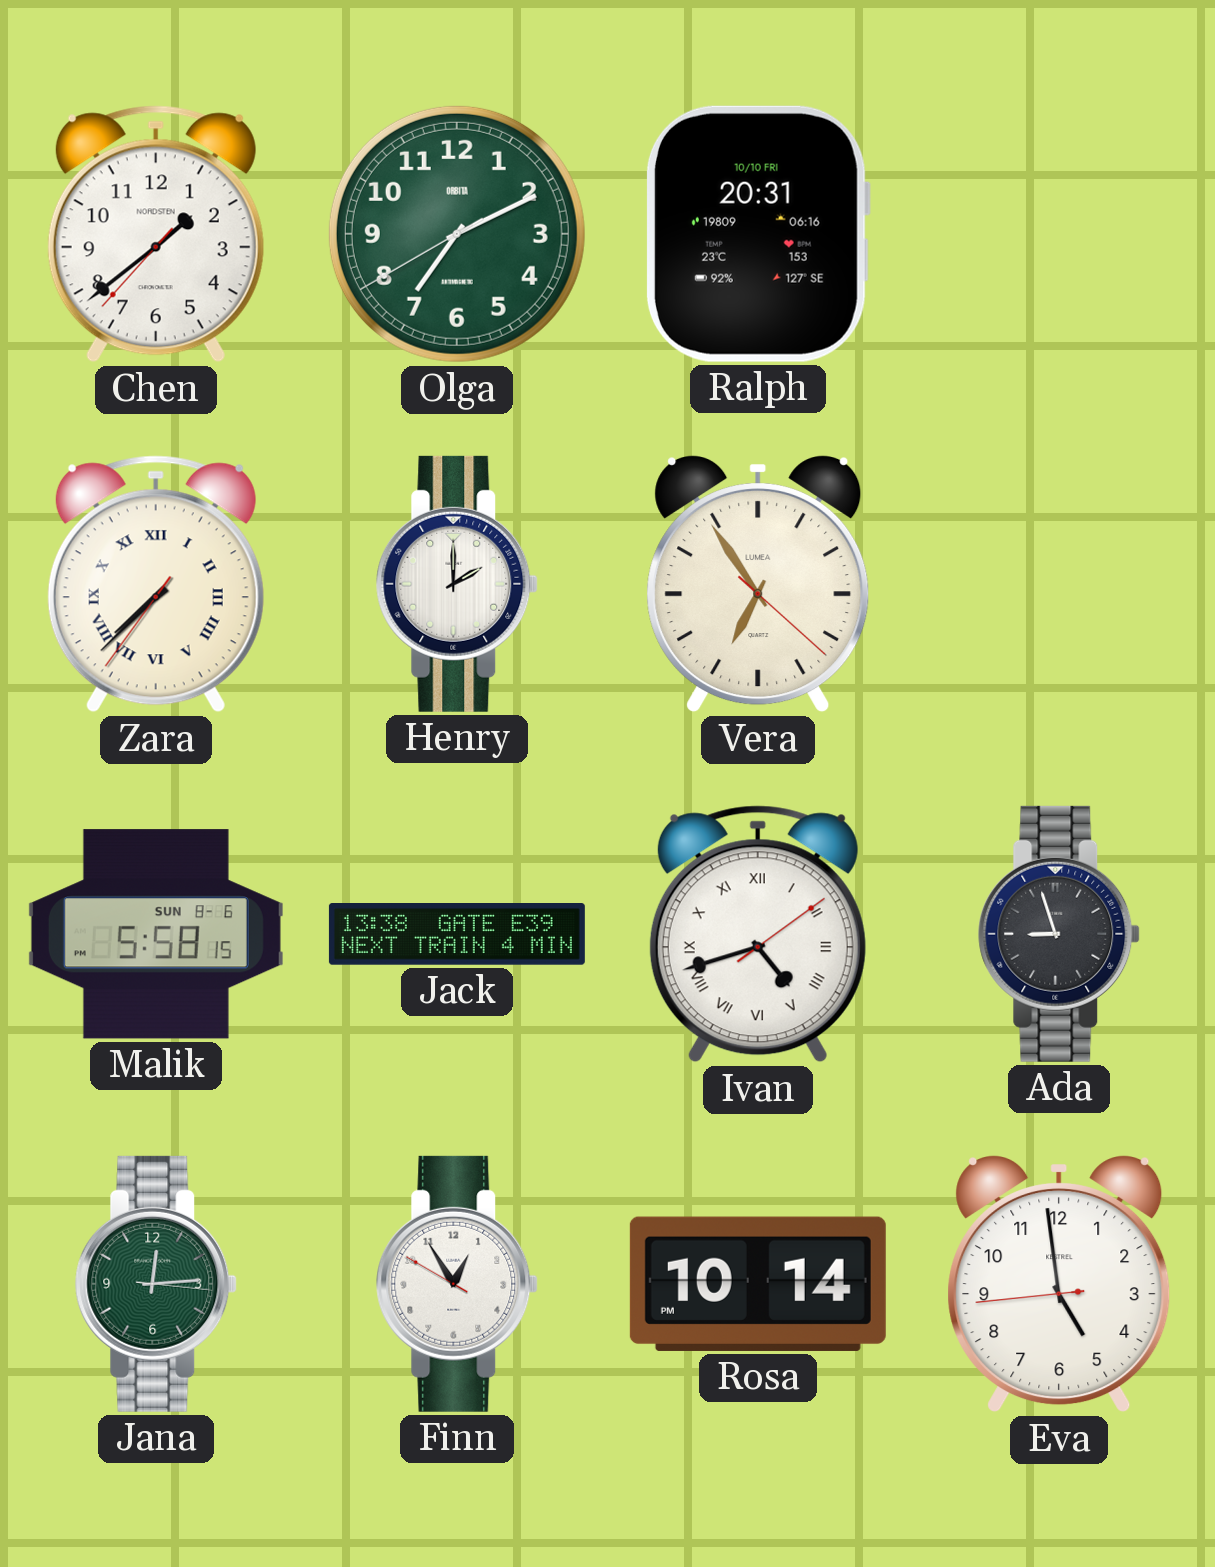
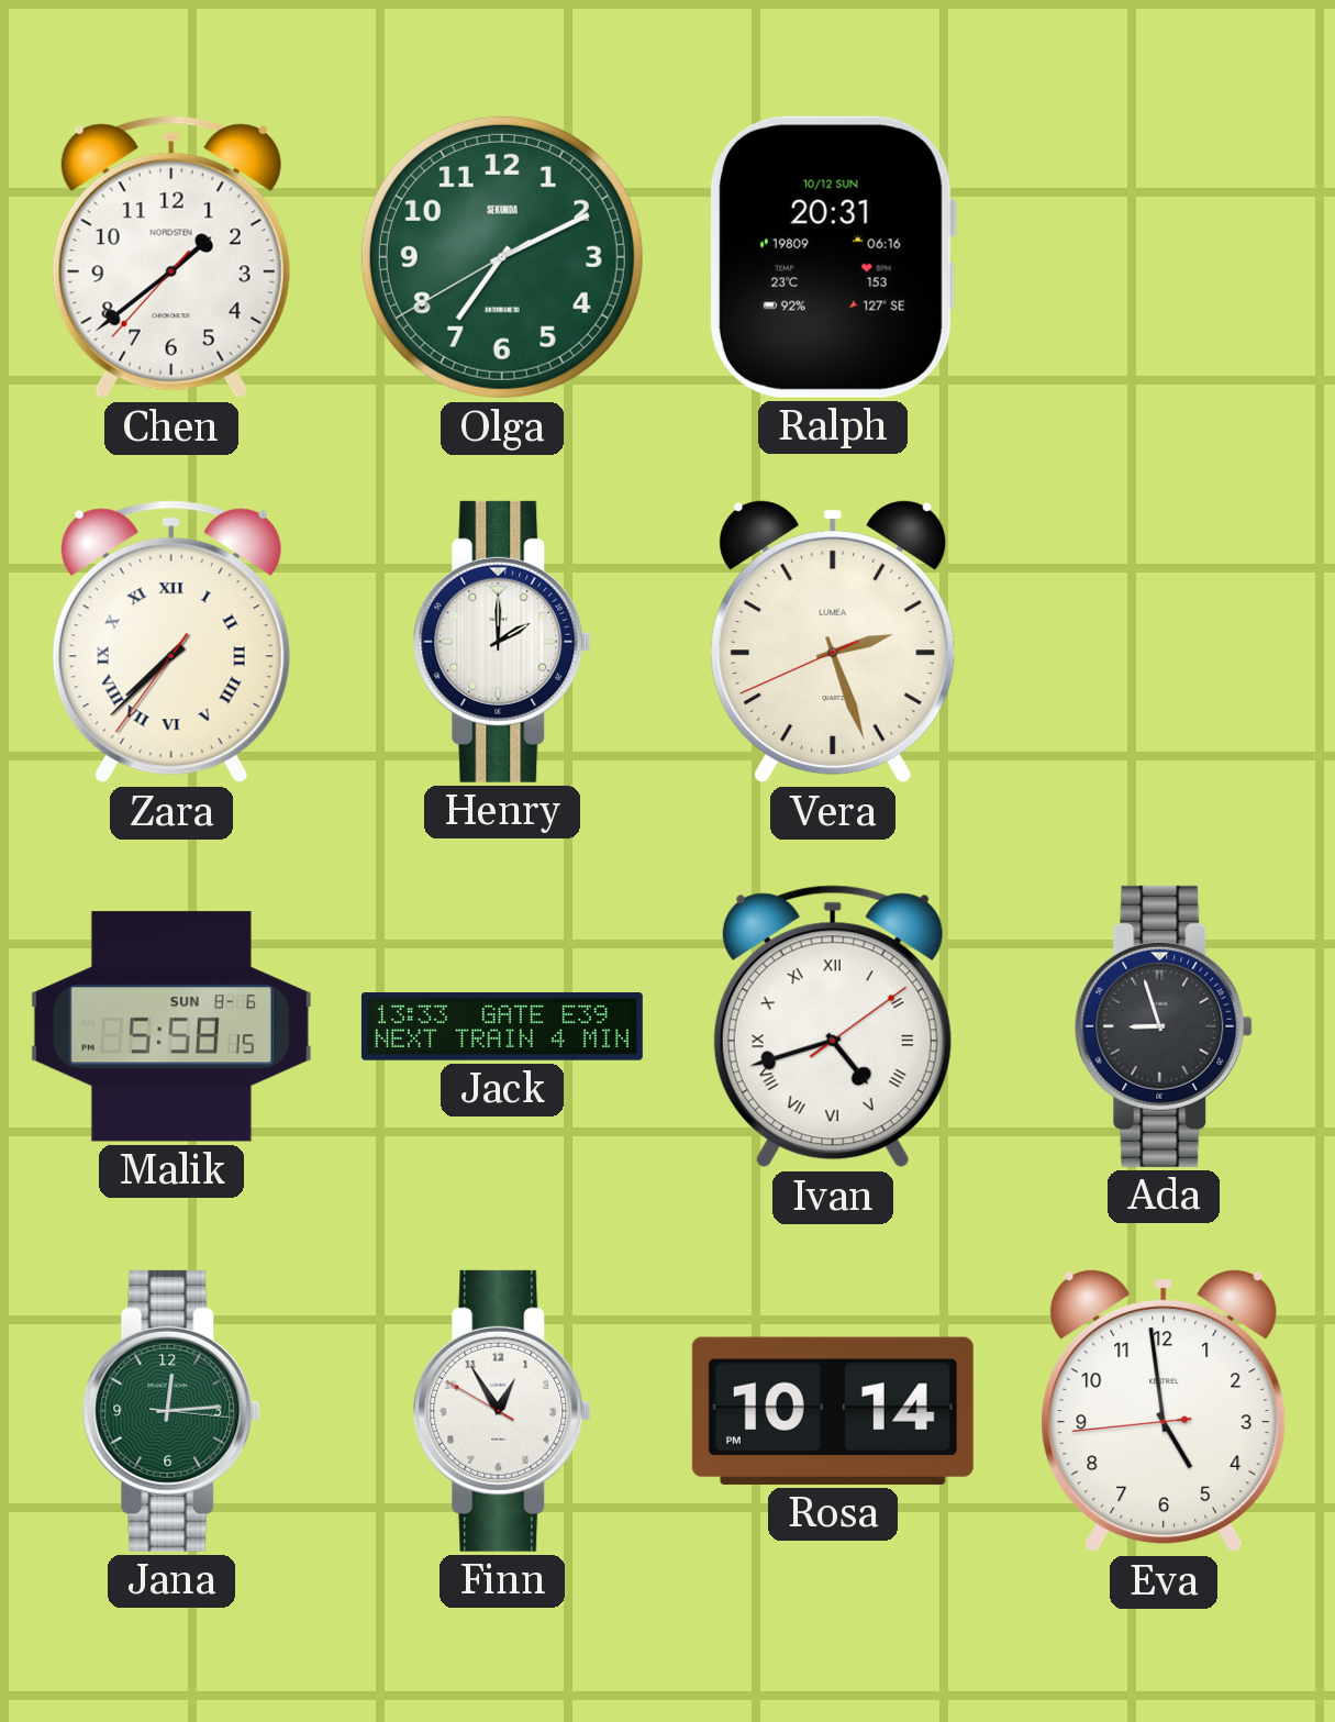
Olga brand: ORBITA -> SEKUNDA
Ralph date: 10/10 FRI -> 10/12 SUN
Vera: 6:54 -> 2:26
Jack: 13:38 -> 13:33
